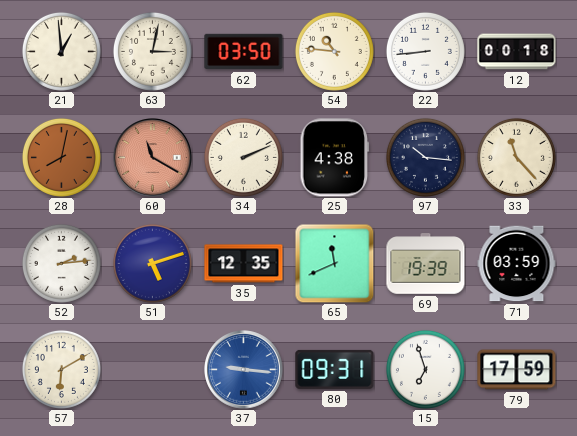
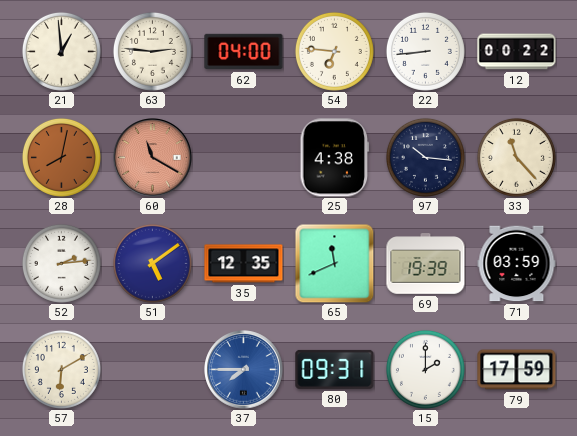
63: 3:02 -> 2:46
62: 03:50 -> 04:00
54: 10:46 -> 6:46
12: 00:18 -> 00:22
34: 2:11 -> none
51: 5:12 -> 5:09
37: 9:16 -> 7:45
15: 6:57 -> 2:00
